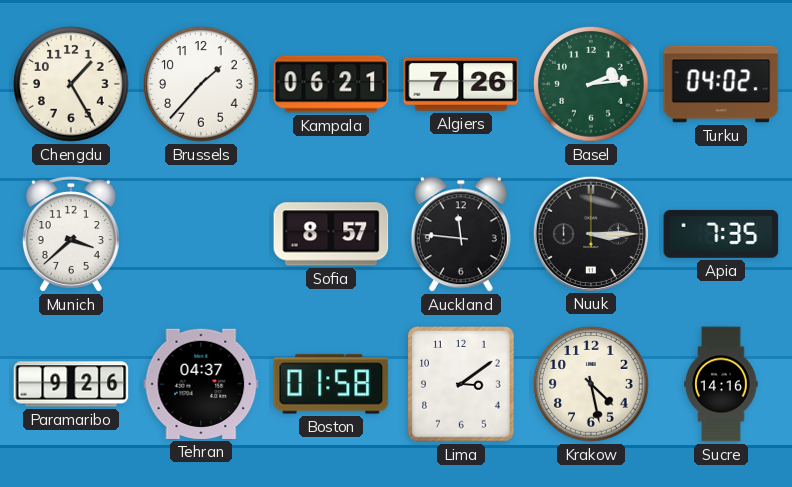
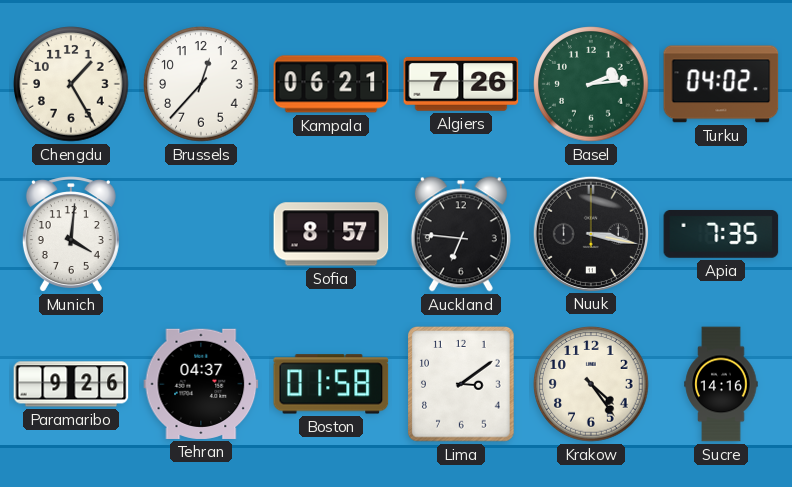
Brussels: 1:37 -> 12:37
Munich: 3:38 -> 4:01
Auckland: 11:46 -> 6:46
Nuuk: 3:15 -> 3:17
Krakow: 4:28 -> 4:24
